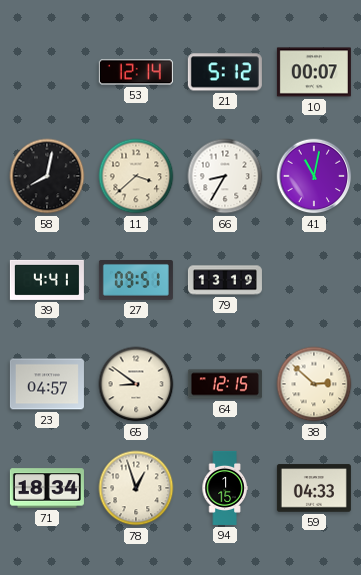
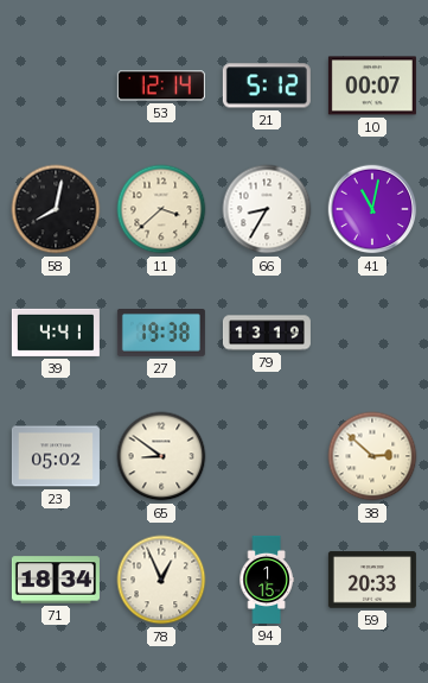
27: 09:51 -> 19:38
23: 04:57 -> 05:02
64: 12:15 -> none
78: 12:57 -> 12:56
59: 04:33 -> 20:33
